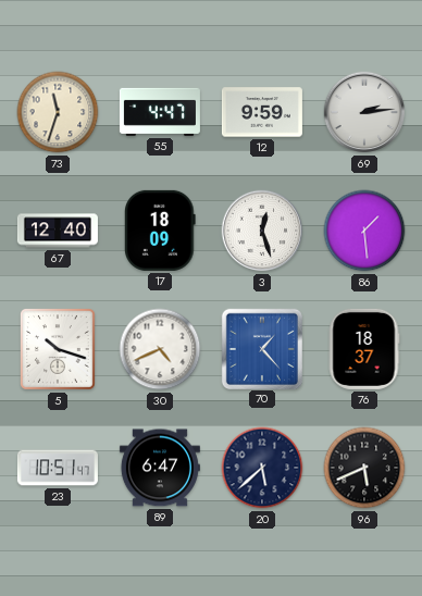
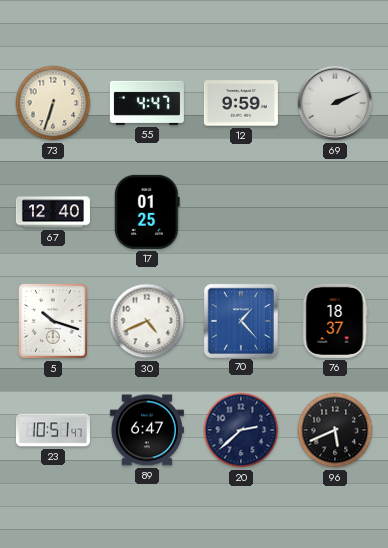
73: 11:33 -> 6:33
69: 2:14 -> 2:11
17: 18:09 -> 01:25
3: 12:27 -> none
86: 1:29 -> none
20: 5:38 -> 2:38
